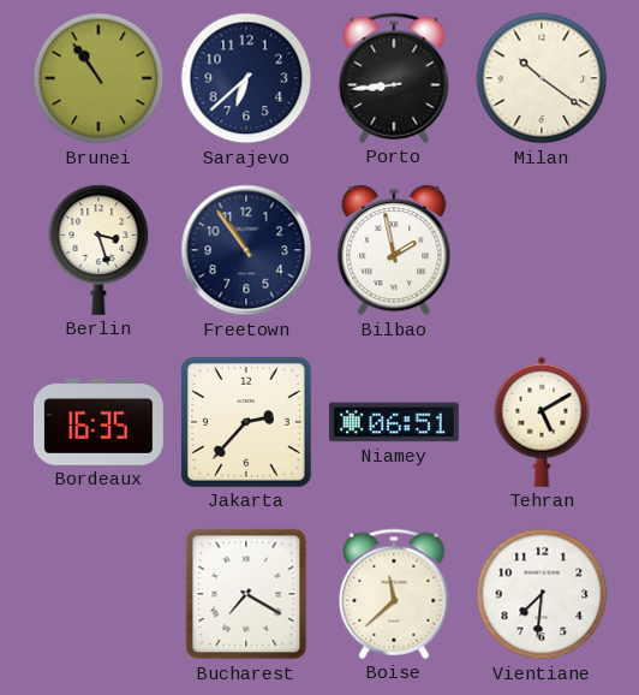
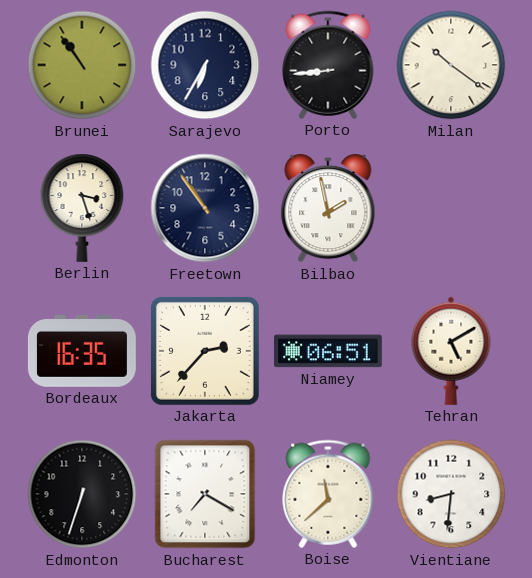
Sarajevo: 6:38 -> 6:35
Edmonton: none -> 6:33
Vientiane: 7:31 -> 8:31
